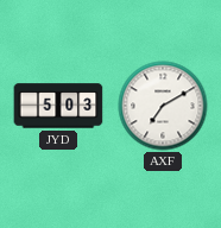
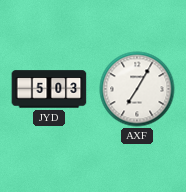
AXF: 7:10 -> 7:05
